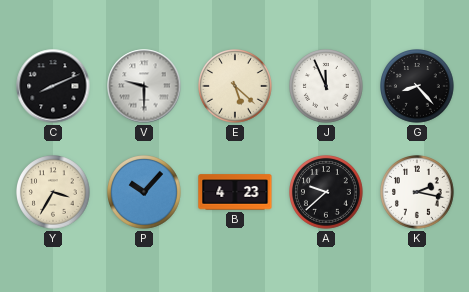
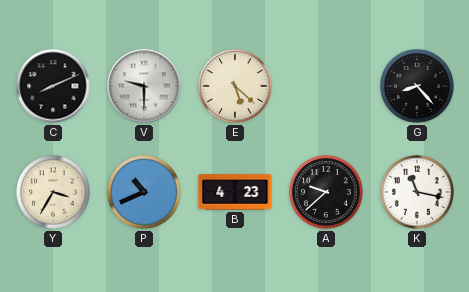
J: 11:56 -> none
P: 10:07 -> 10:41
K: 2:17 -> 11:17
